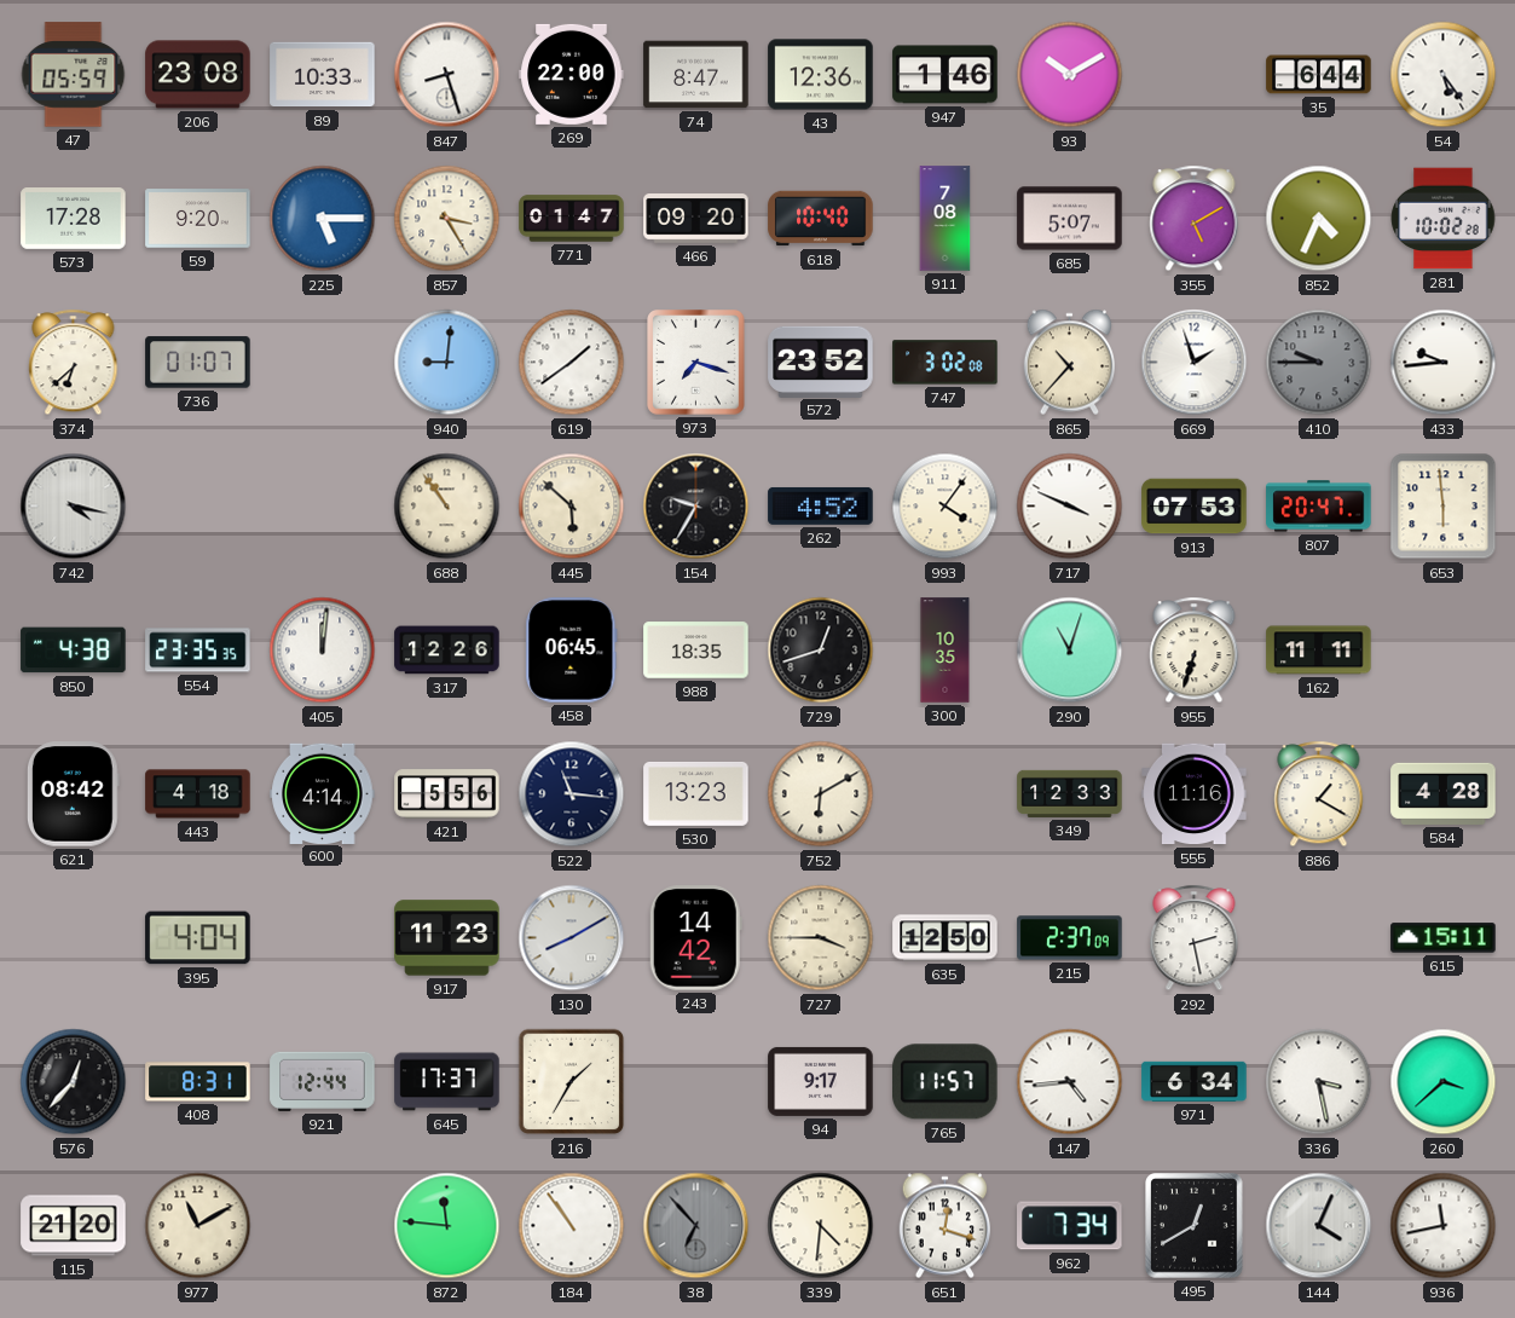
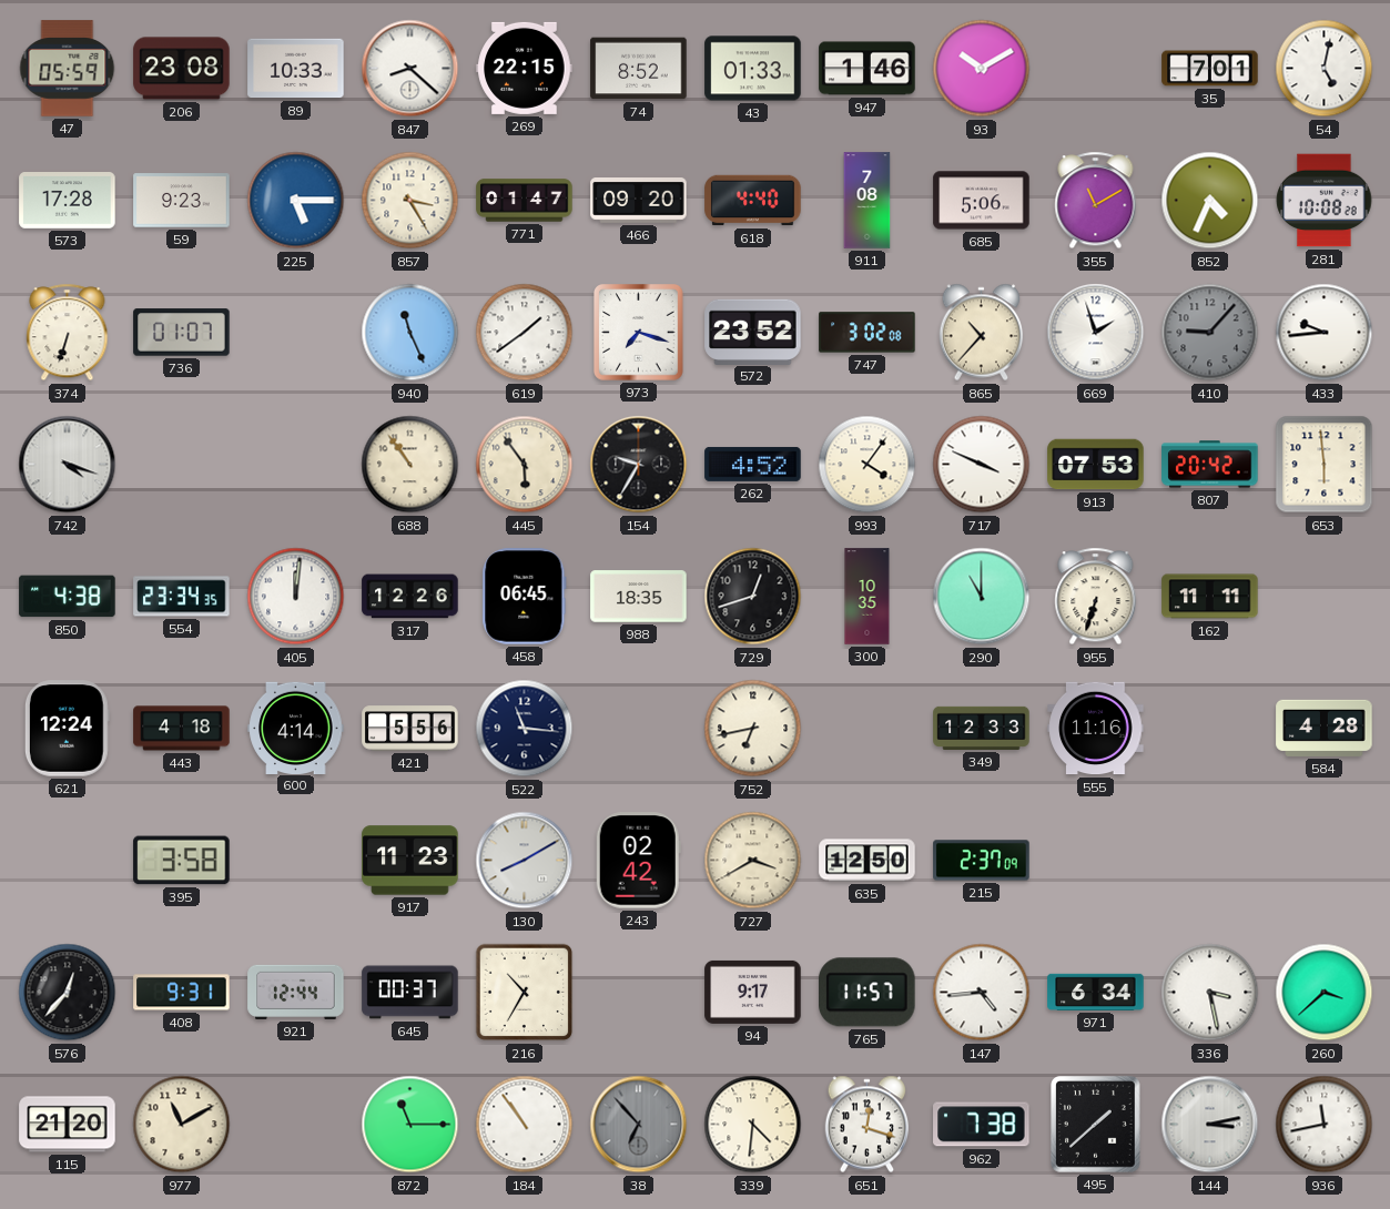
847: 8:27 -> 8:22
269: 22:00 -> 22:15
74: 8:47 -> 8:52
43: 12:36 -> 01:33
35: 6:44 -> 7:01
54: 5:24 -> 5:02
59: 9:20 -> 9:23
618: 10:40 -> 4:40
685: 5:07 -> 5:06
355: 5:10 -> 11:10
281: 10:02 -> 10:08
374: 6:38 -> 6:33
940: 9:01 -> 11:26
410: 9:45 -> 9:07
742: 4:17 -> 4:18
445: 5:52 -> 5:54
807: 20:47 -> 20:42
554: 23:35 -> 23:34
290: 11:03 -> 11:00
621: 08:42 -> 12:24
530: 13:23 -> none
752: 6:10 -> 6:43
886: 1:20 -> none
395: 4:04 -> 3:58
243: 14:42 -> 02:42
727: 3:45 -> 3:40
292: 2:28 -> none
615: 15:11 -> none
408: 8:31 -> 9:31
645: 17:37 -> 00:37
216: 1:35 -> 10:35
872: 11:46 -> 11:15
962: 7:34 -> 7:38
495: 12:40 -> 1:38
144: 4:04 -> 3:13
